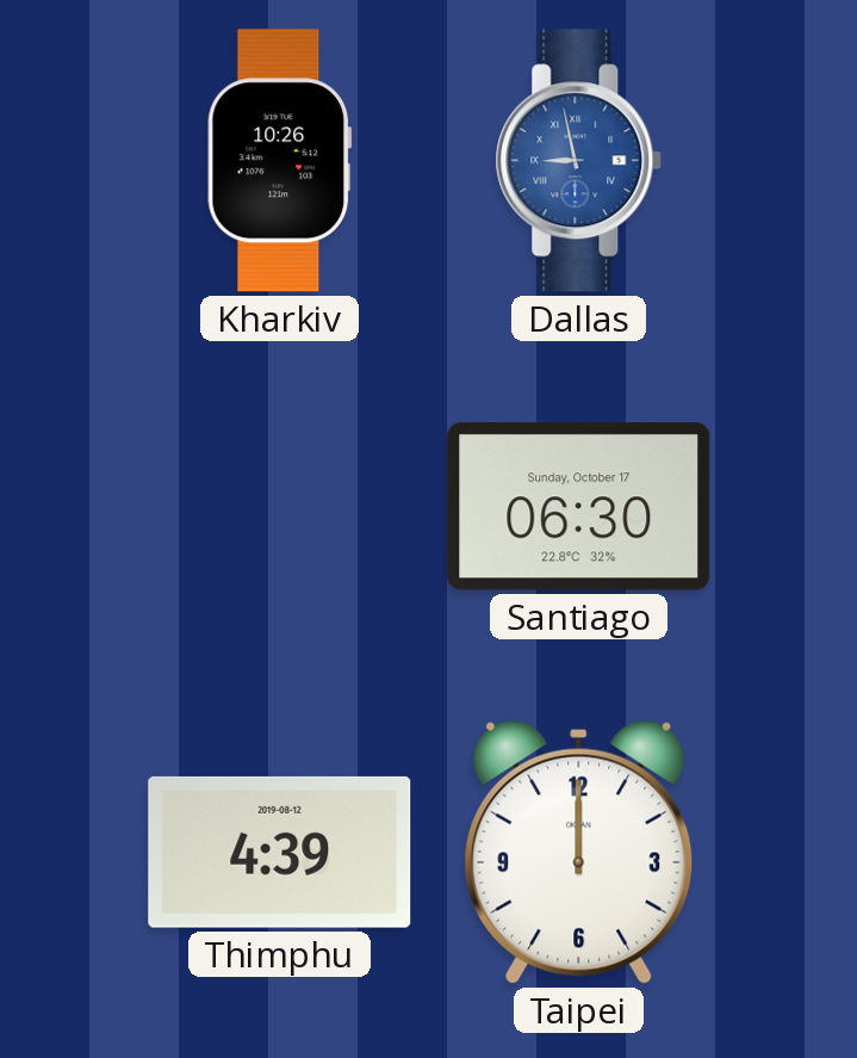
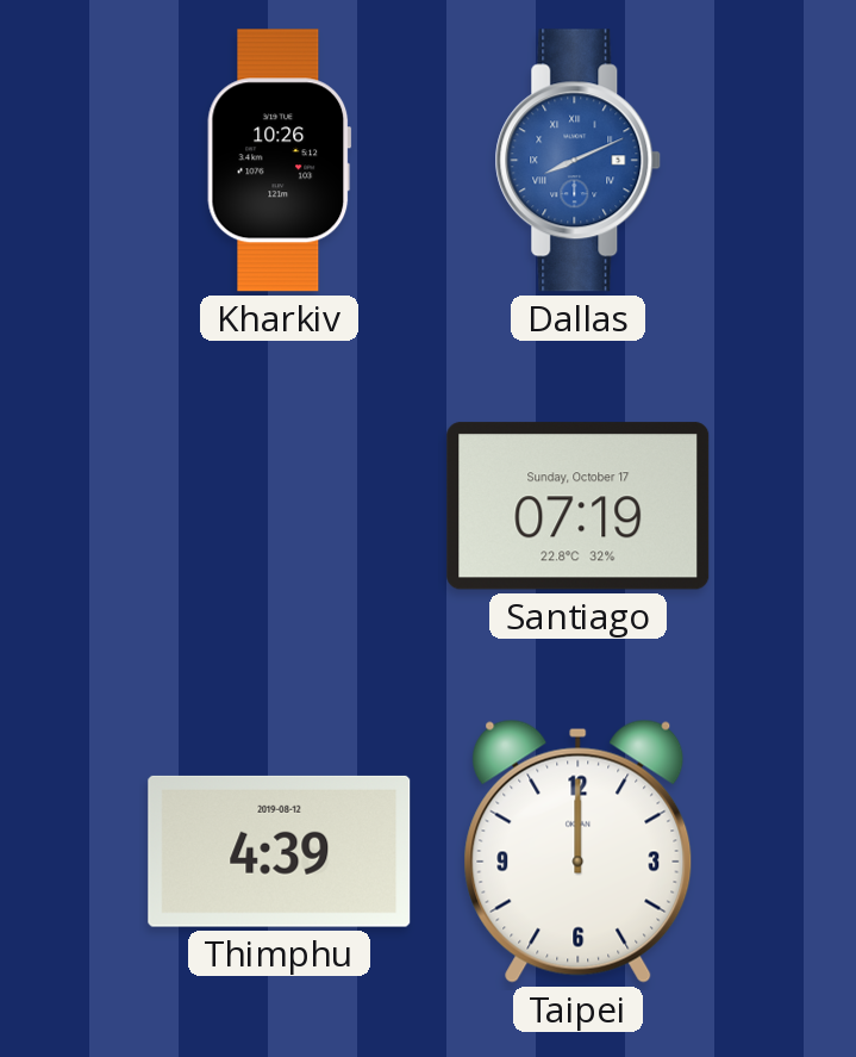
Dallas: 8:58 -> 8:11
Santiago: 06:30 -> 07:19
